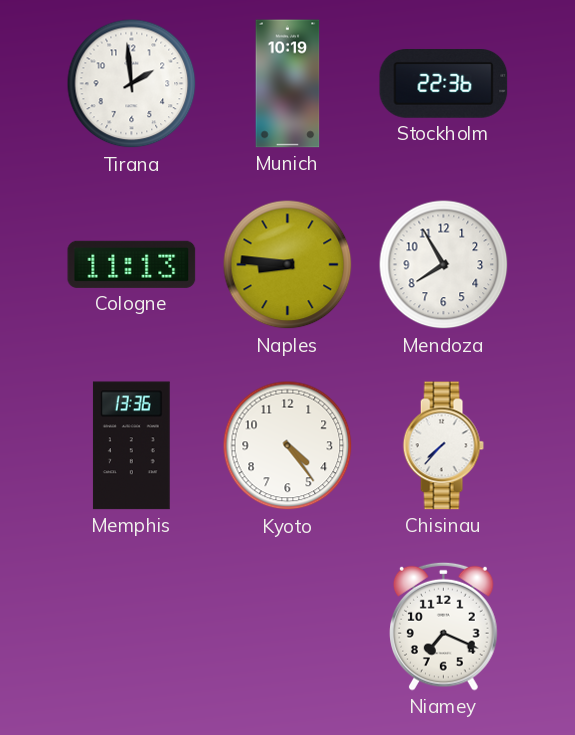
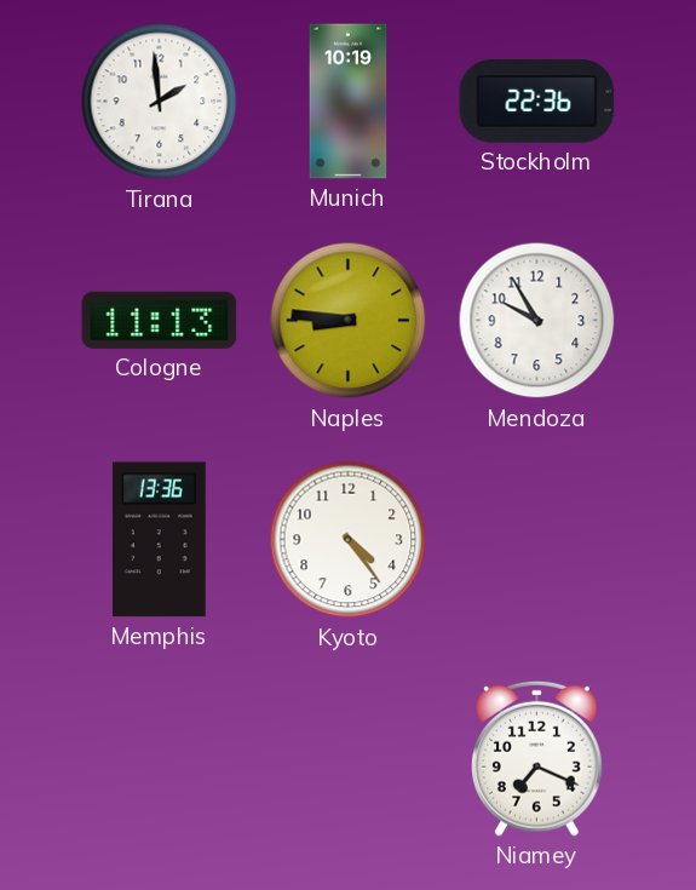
Mendoza: 7:55 -> 9:55
Chisinau: 7:37 -> none
